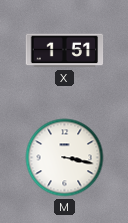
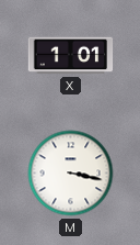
X: 1:51 -> 1:01
